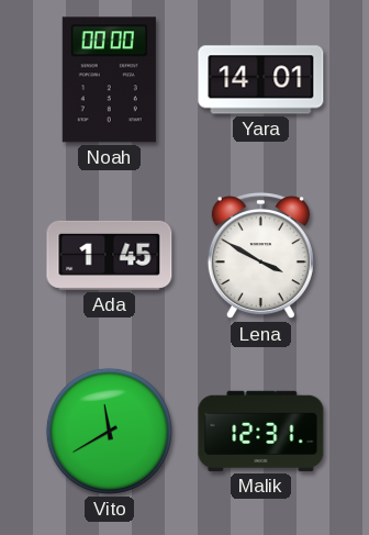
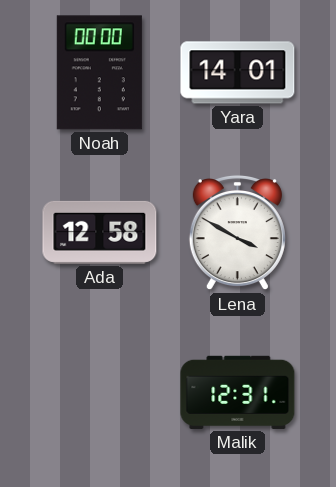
Ada: 1:45 -> 12:58
Vito: 11:40 -> none
